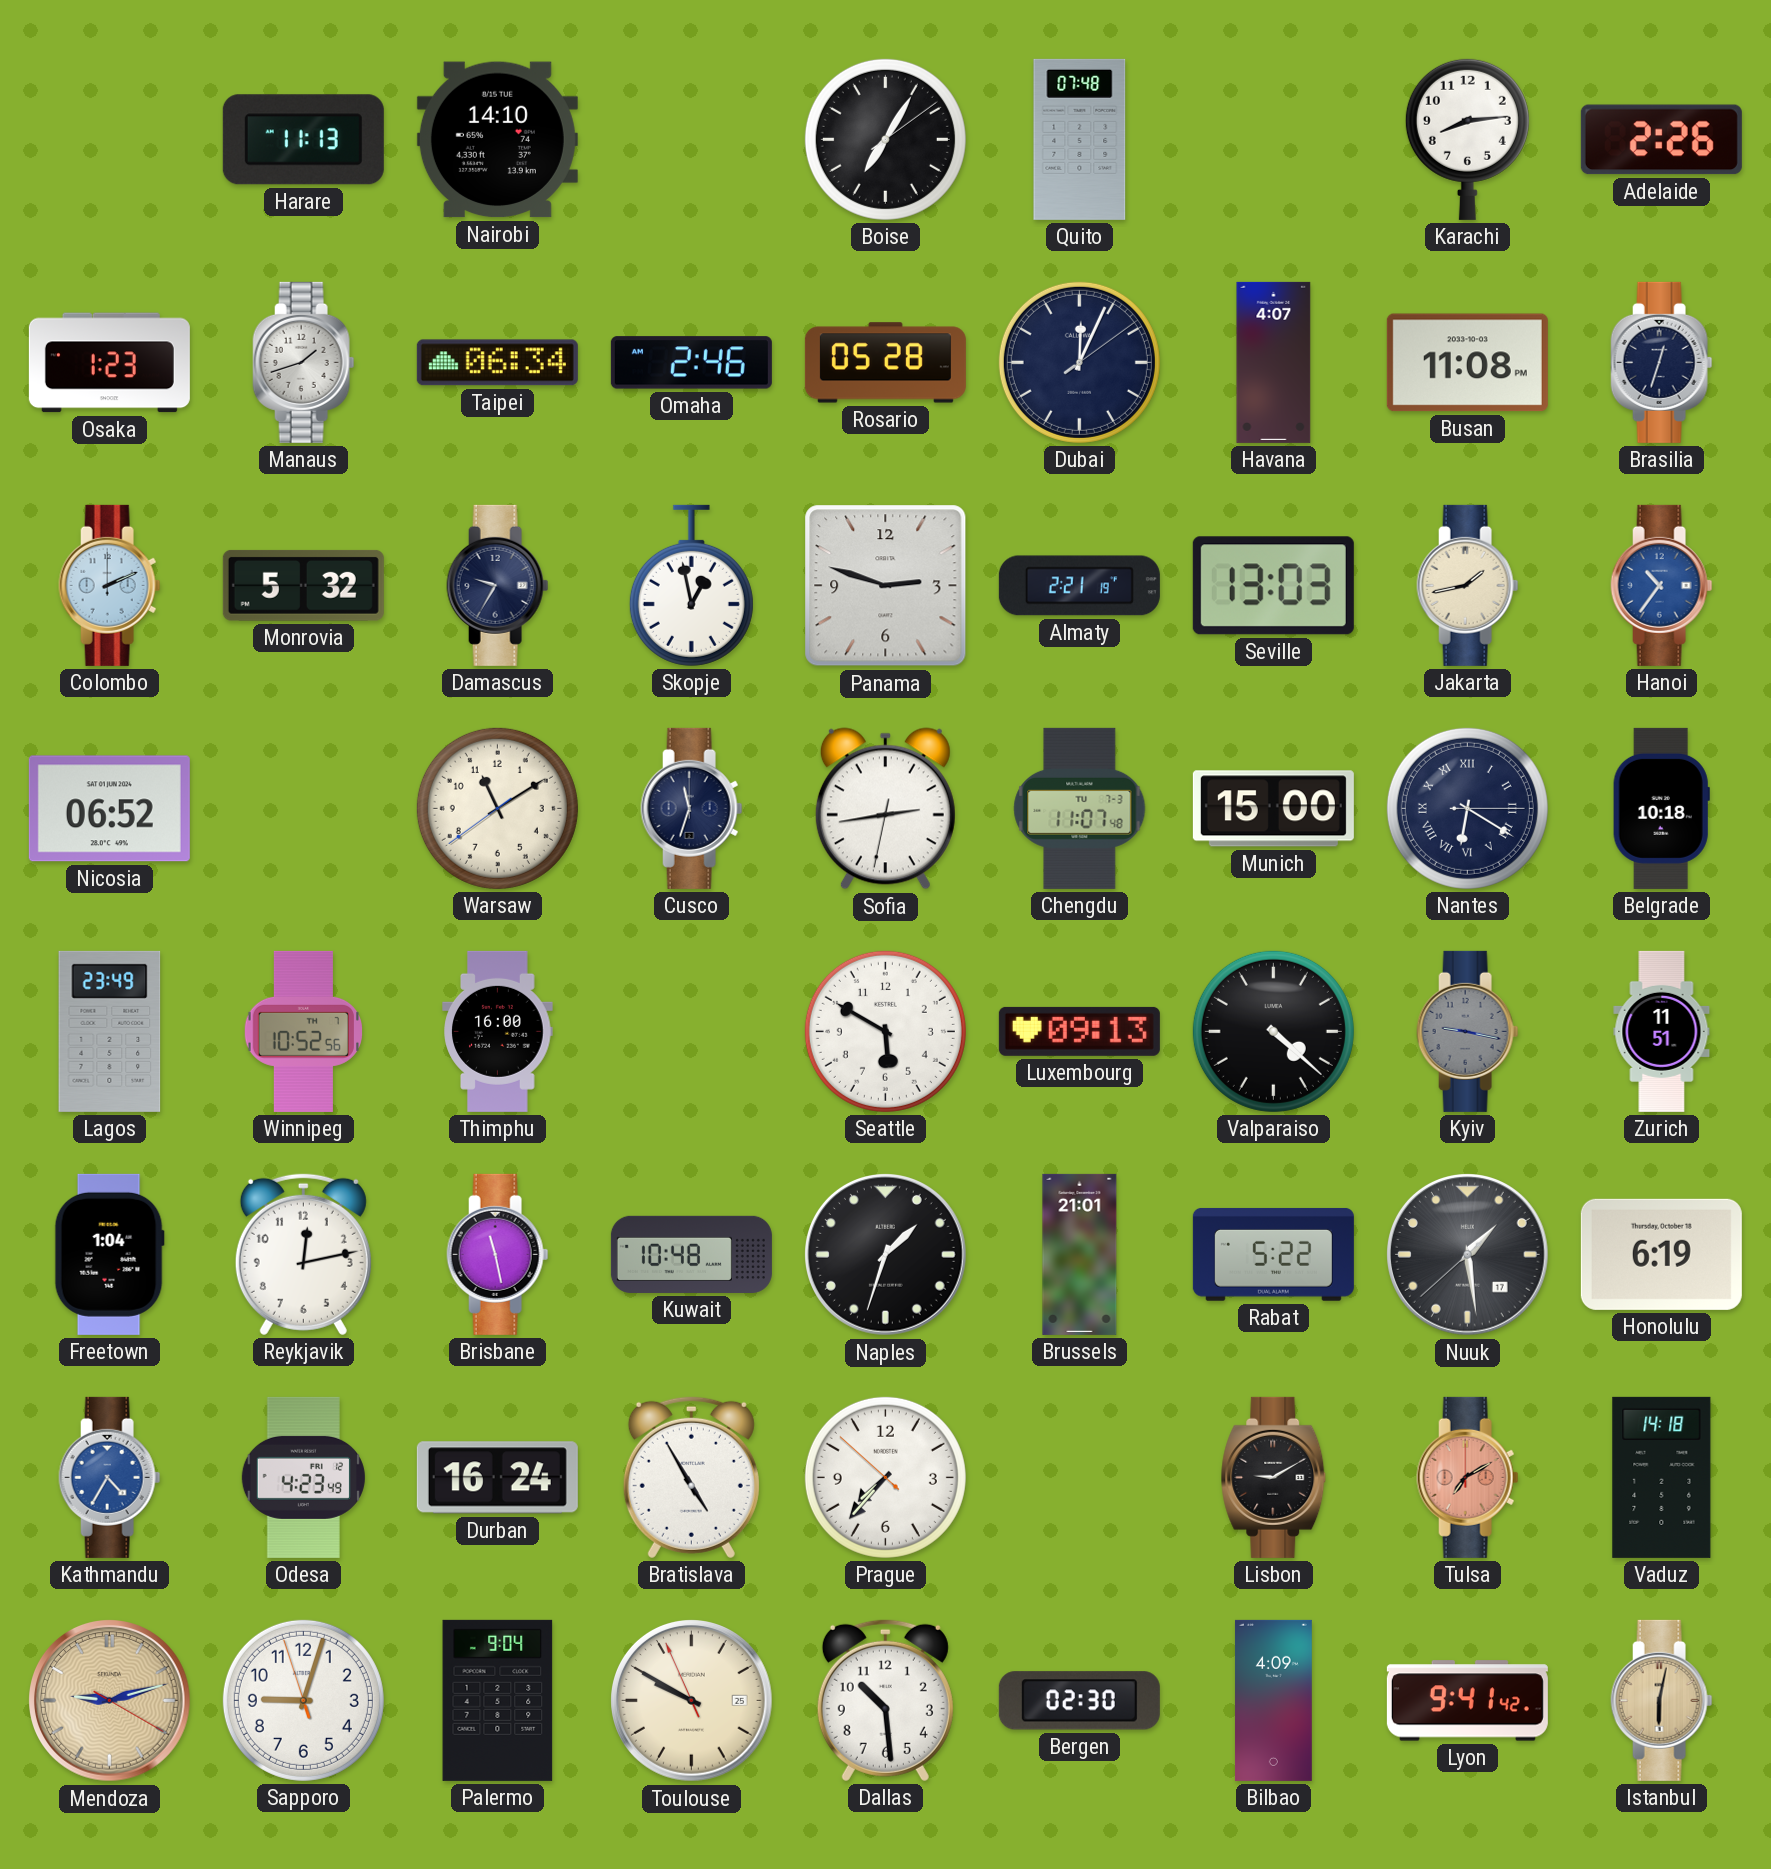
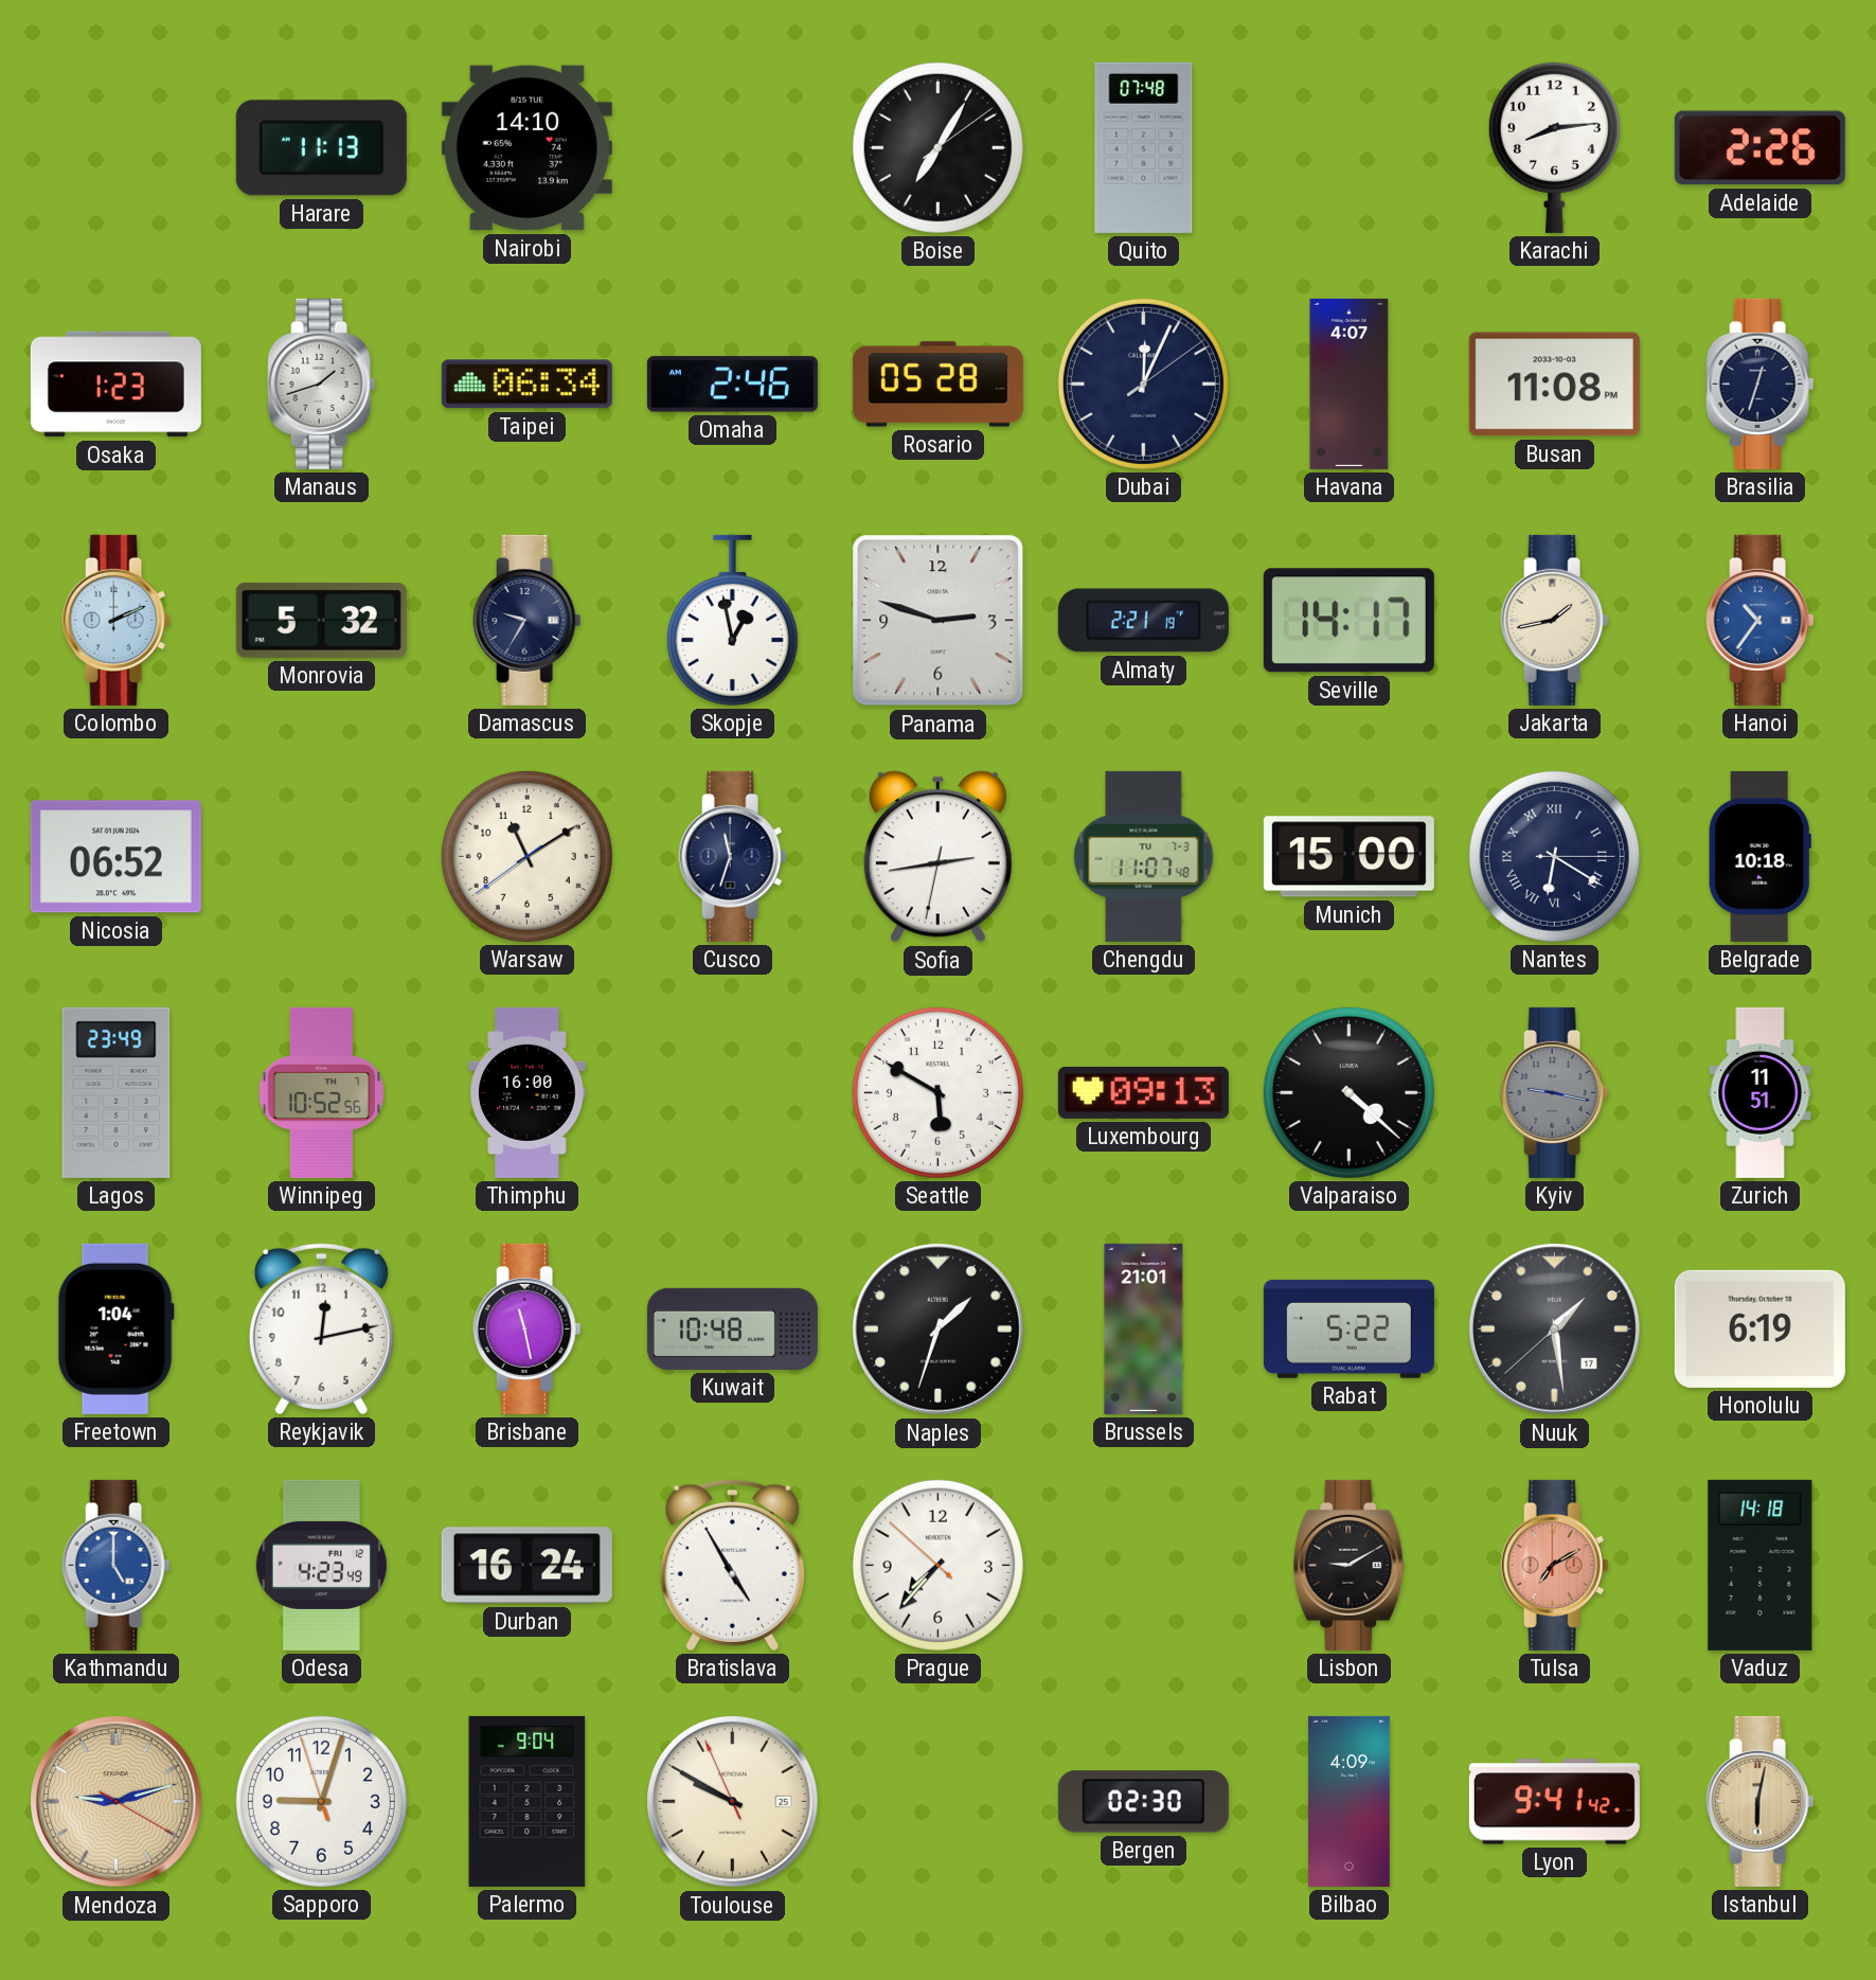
Seville: 13:03 -> 14:17
Kathmandu: 4:35 -> 5:00
Dallas: 10:29 -> none
